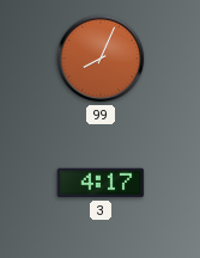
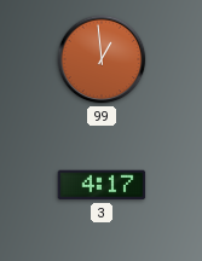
99: 8:04 -> 12:59
